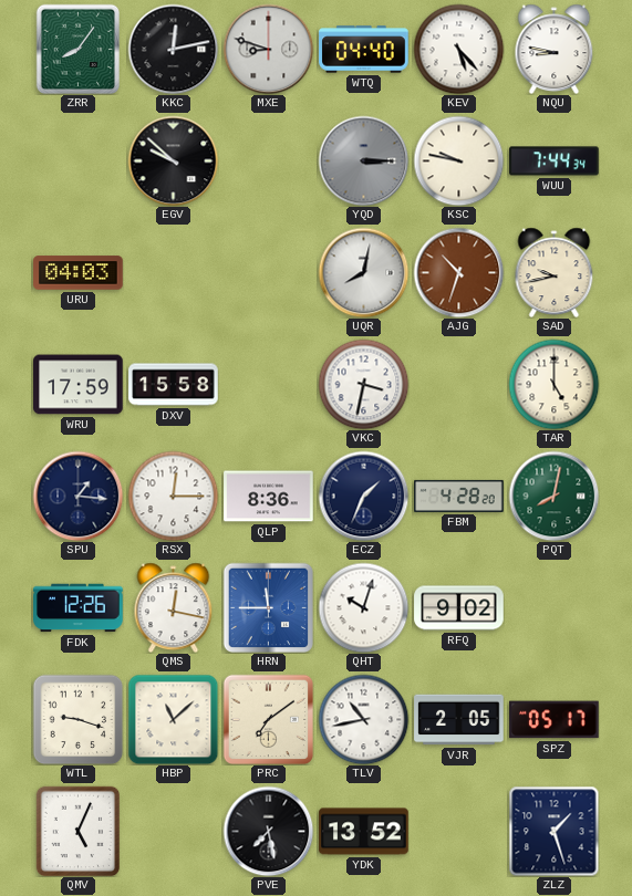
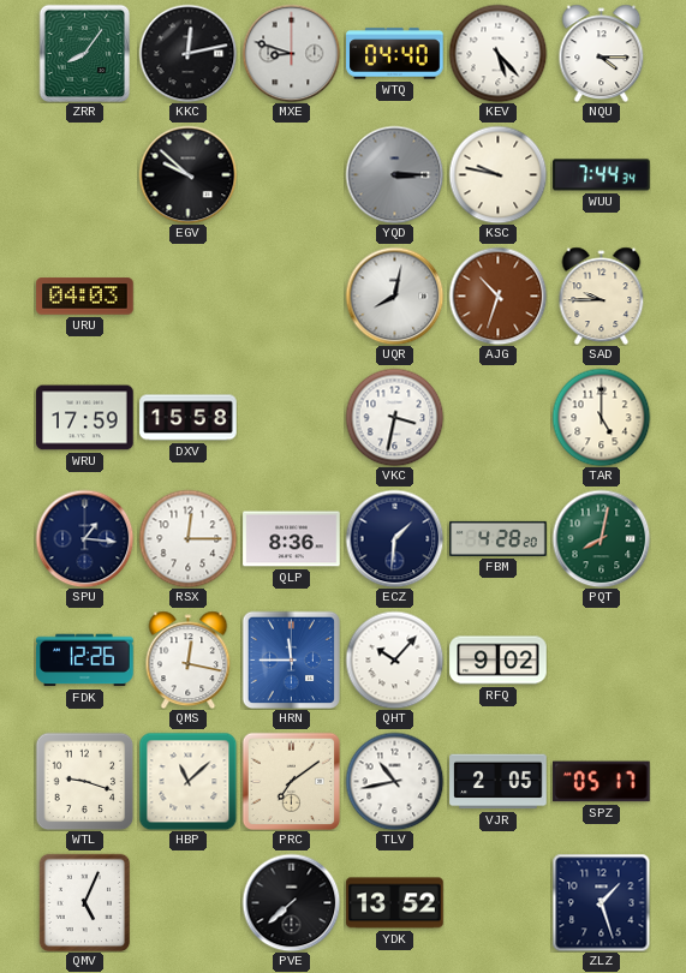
NQU: 8:47 -> 4:15
SAD: 9:43 -> 9:45
ECZ: 1:34 -> 1:31
QHT: 10:03 -> 10:07
PVE: 7:28 -> 7:38
